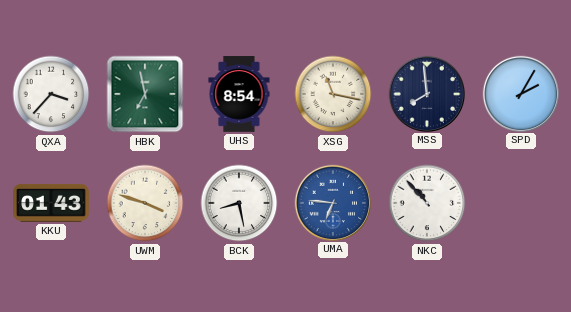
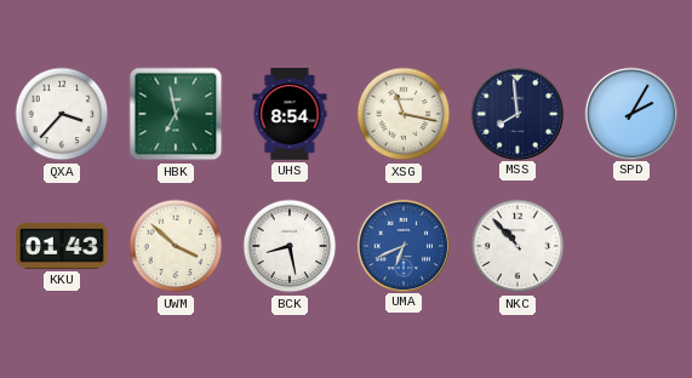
UWM: 3:48 -> 3:52
UMA: 6:46 -> 6:41
